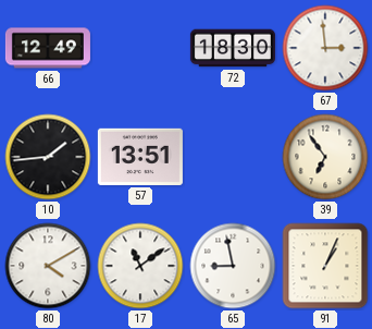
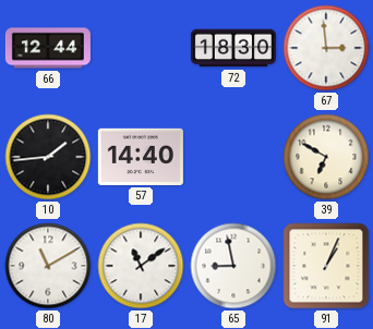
66: 12:49 -> 12:44
57: 13:51 -> 14:40
39: 6:54 -> 6:50
80: 4:10 -> 11:10
